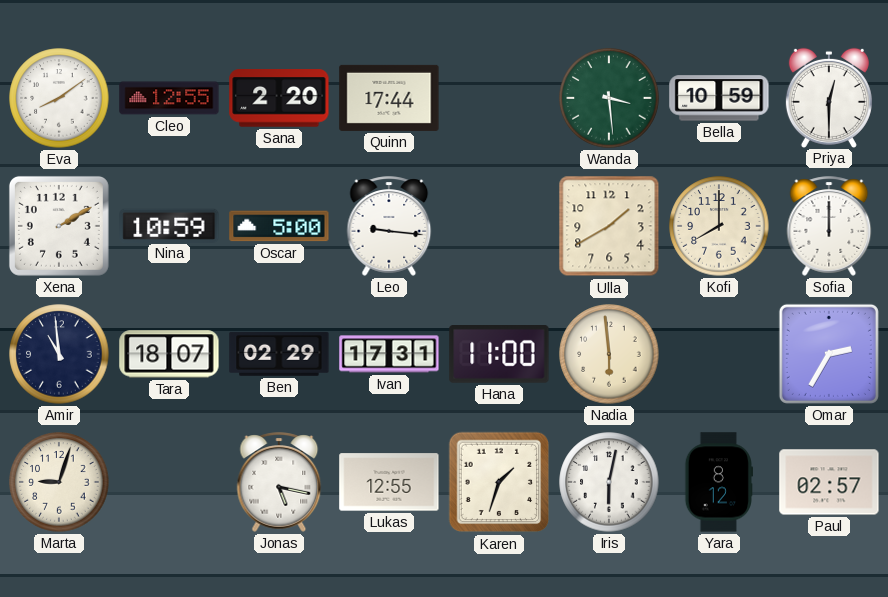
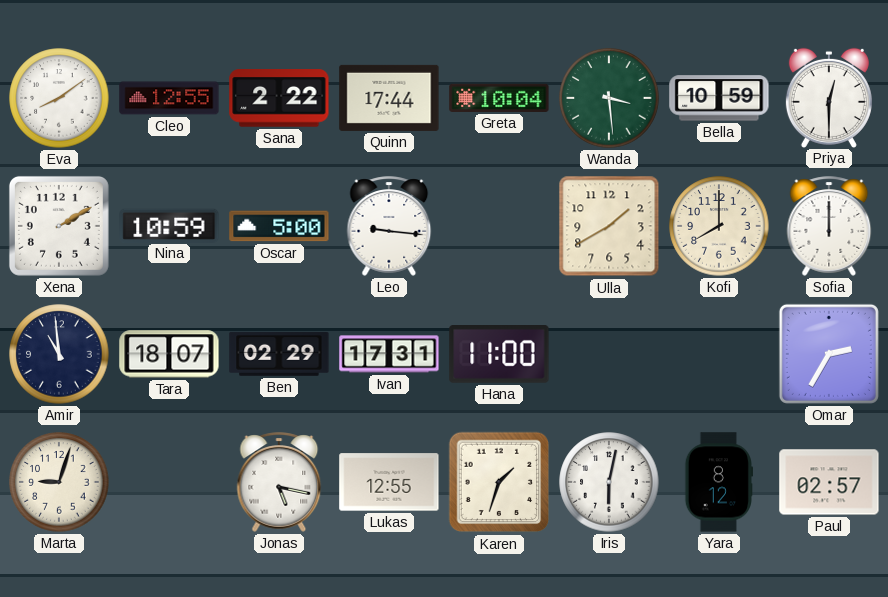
Sana: 2:20 -> 2:22
Greta: none -> 10:04
Nadia: 5:59 -> none
